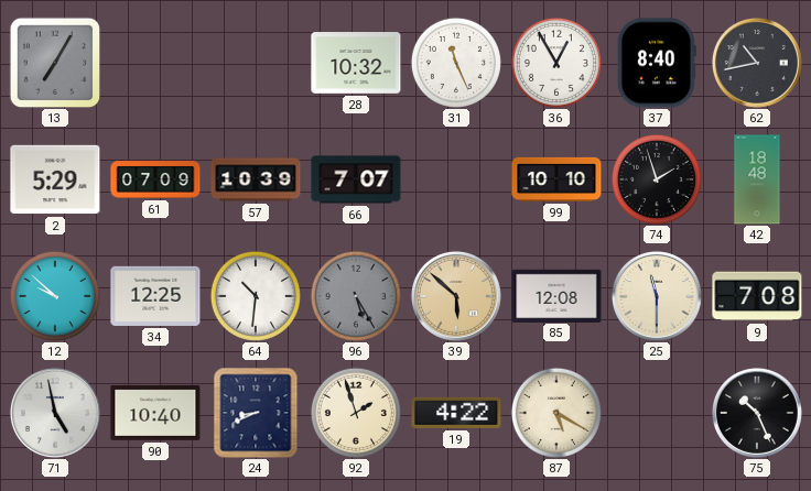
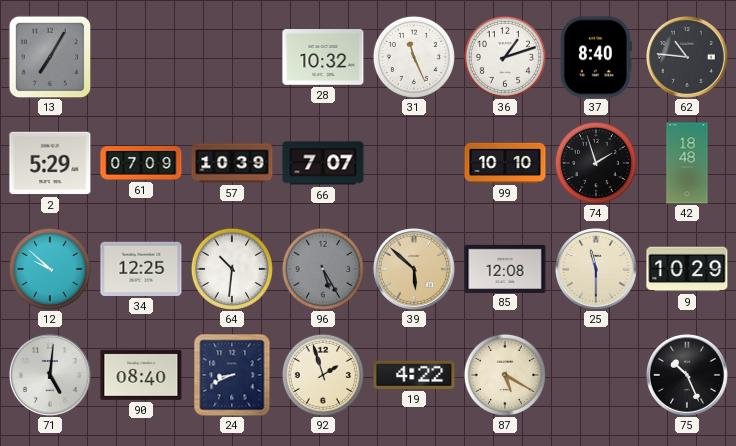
36: 12:55 -> 1:12
62: 10:43 -> 10:46
9: 7:08 -> 10:29
71: 4:58 -> 5:01
90: 10:40 -> 08:40
